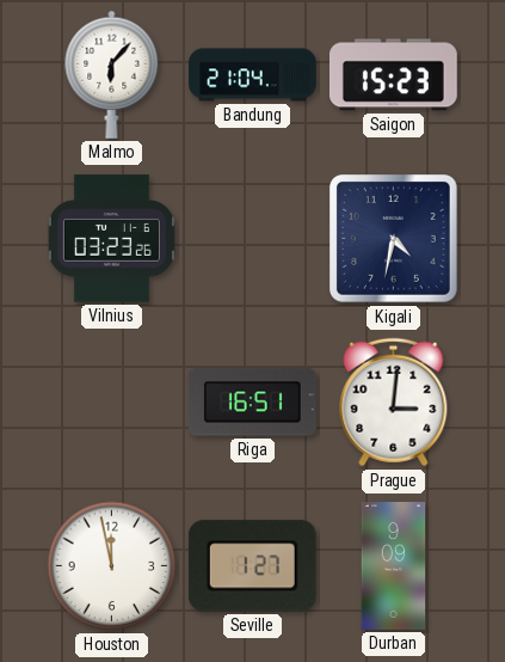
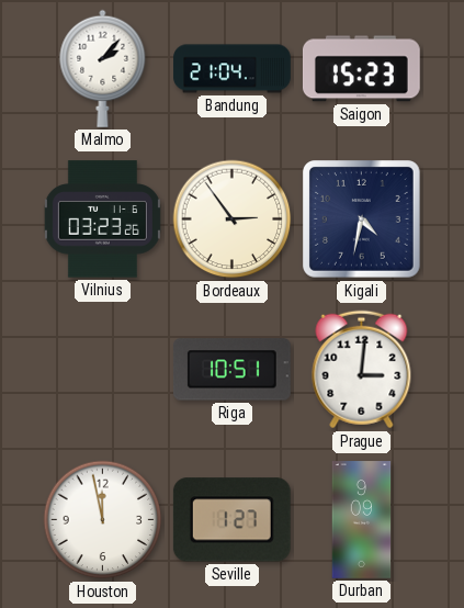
Malmo: 6:07 -> 2:07
Bordeaux: none -> 2:54
Riga: 16:51 -> 10:51
